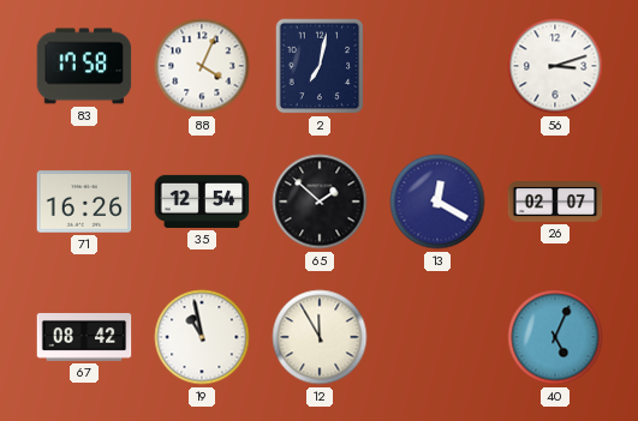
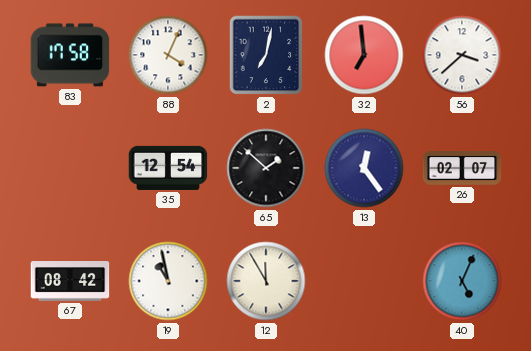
32: none -> 6:59
56: 3:12 -> 3:38
71: 16:26 -> none
13: 12:20 -> 12:24
